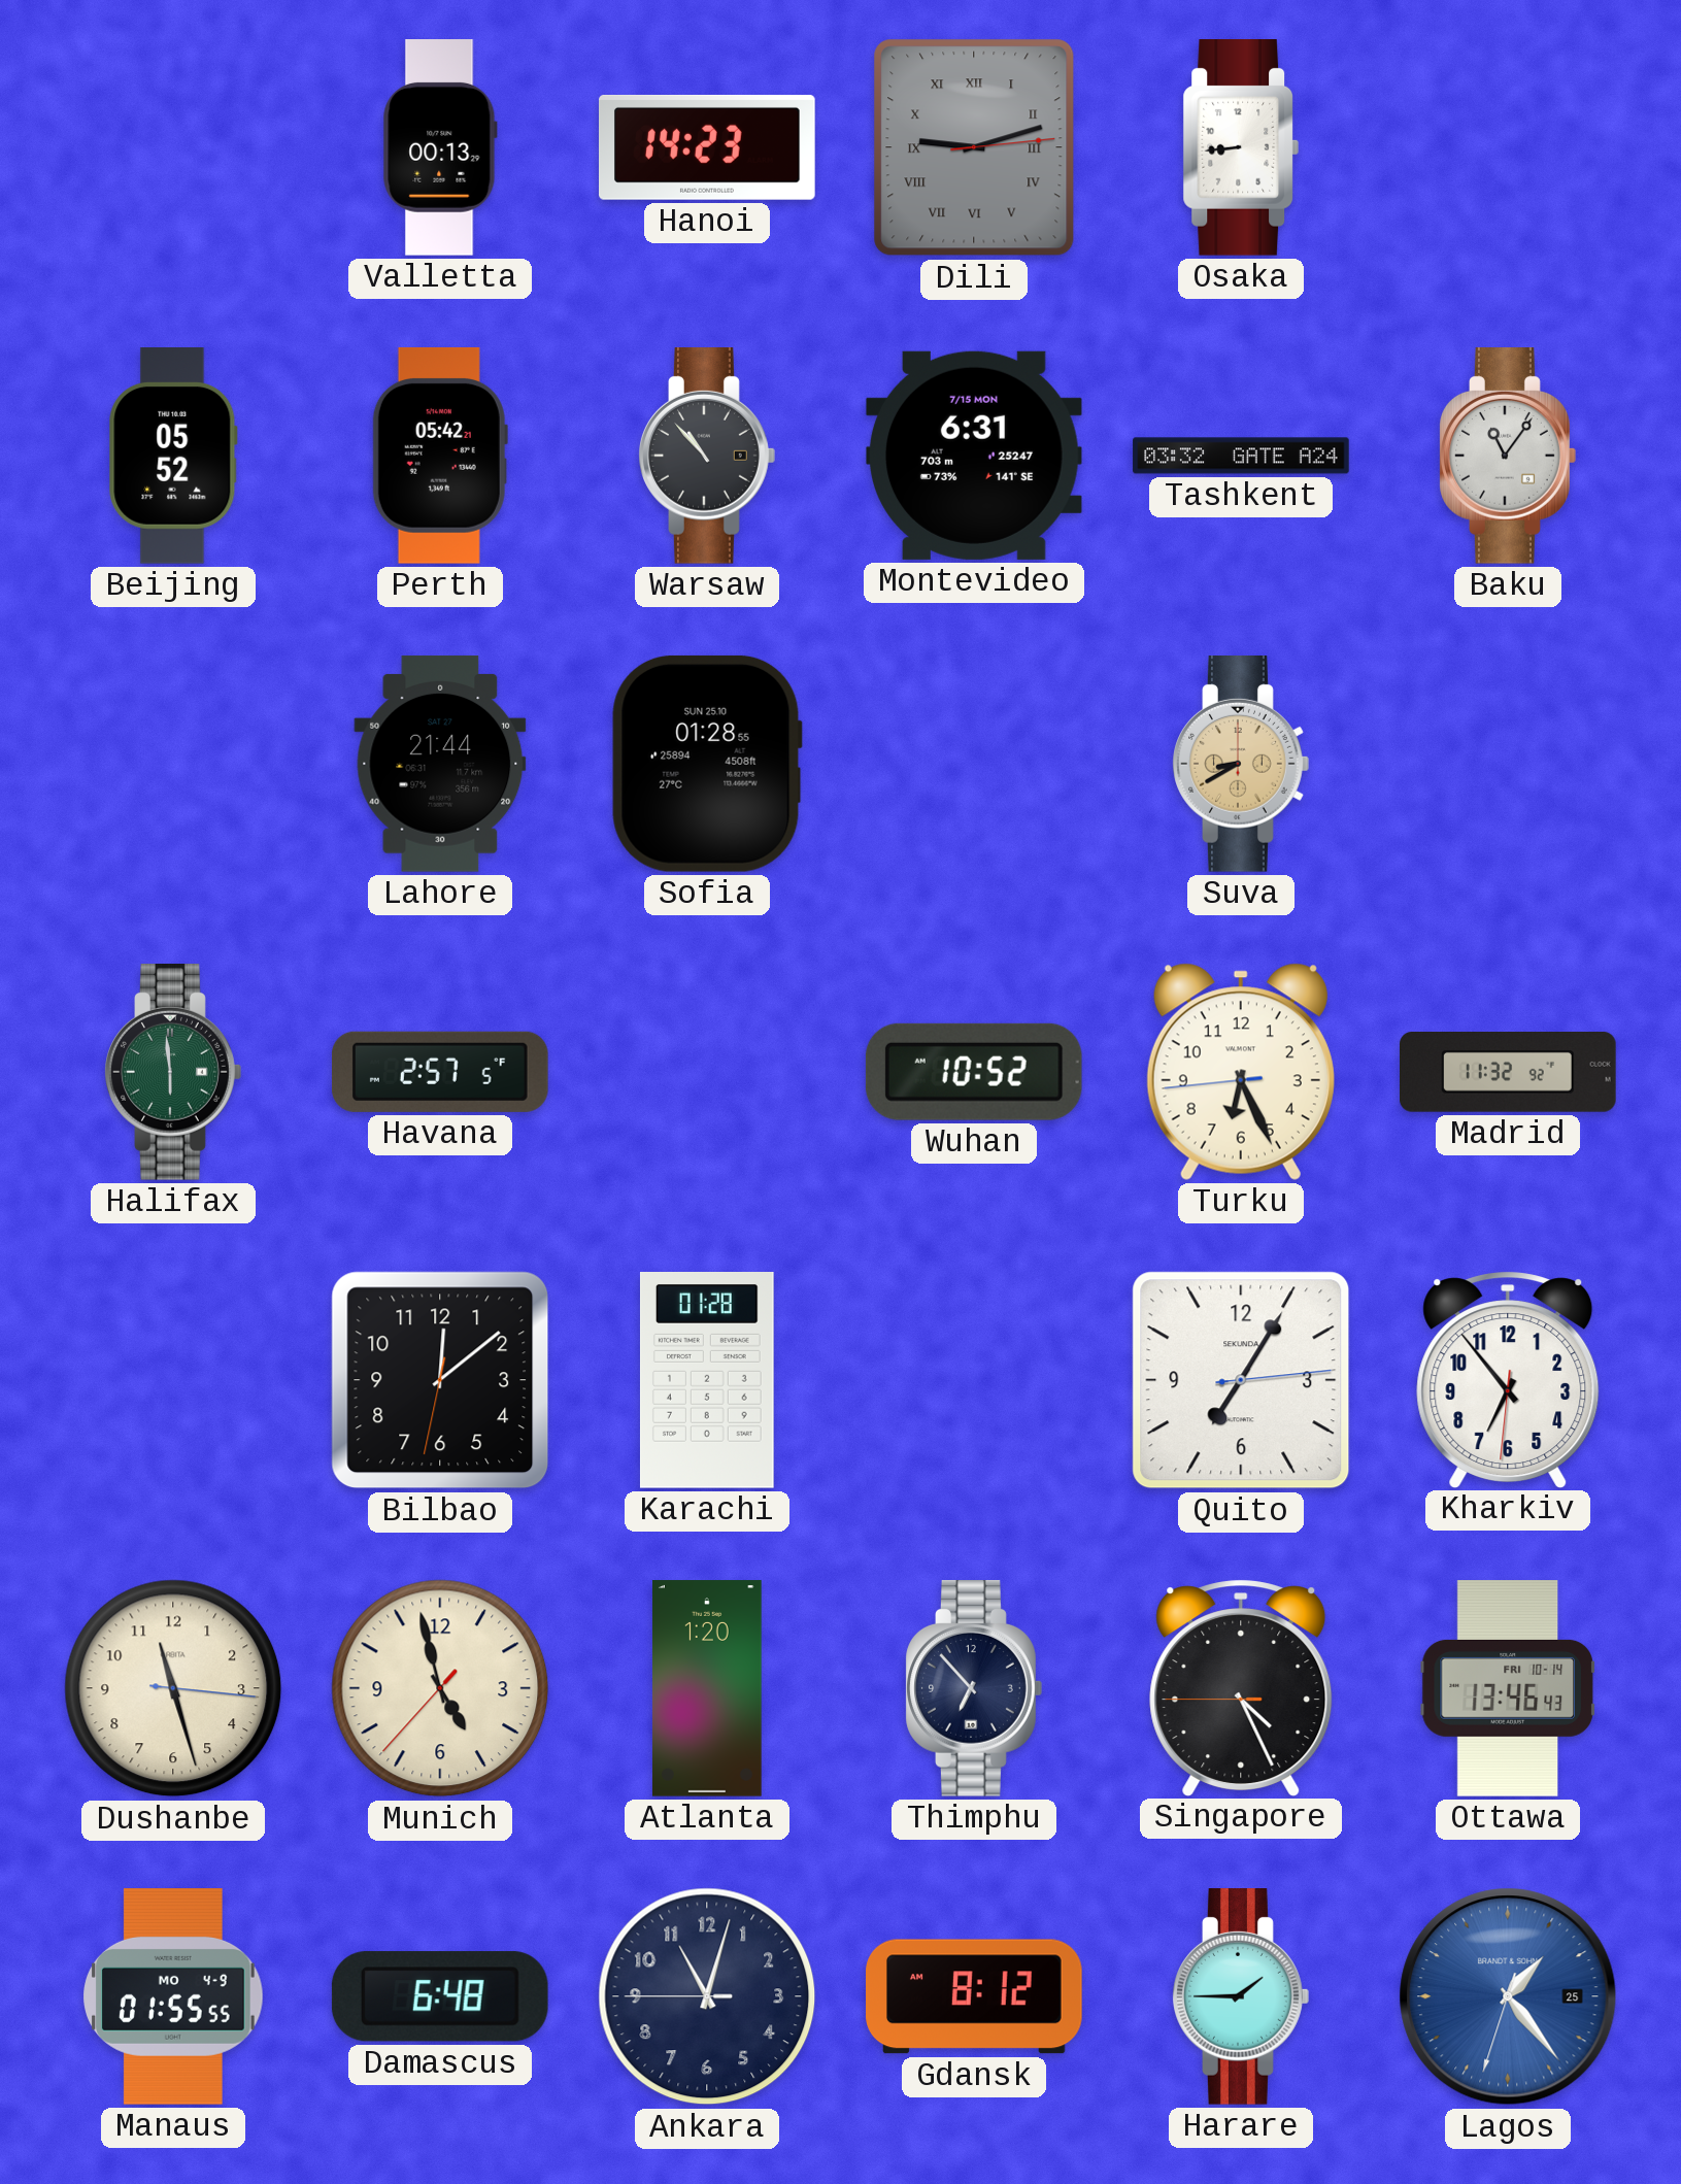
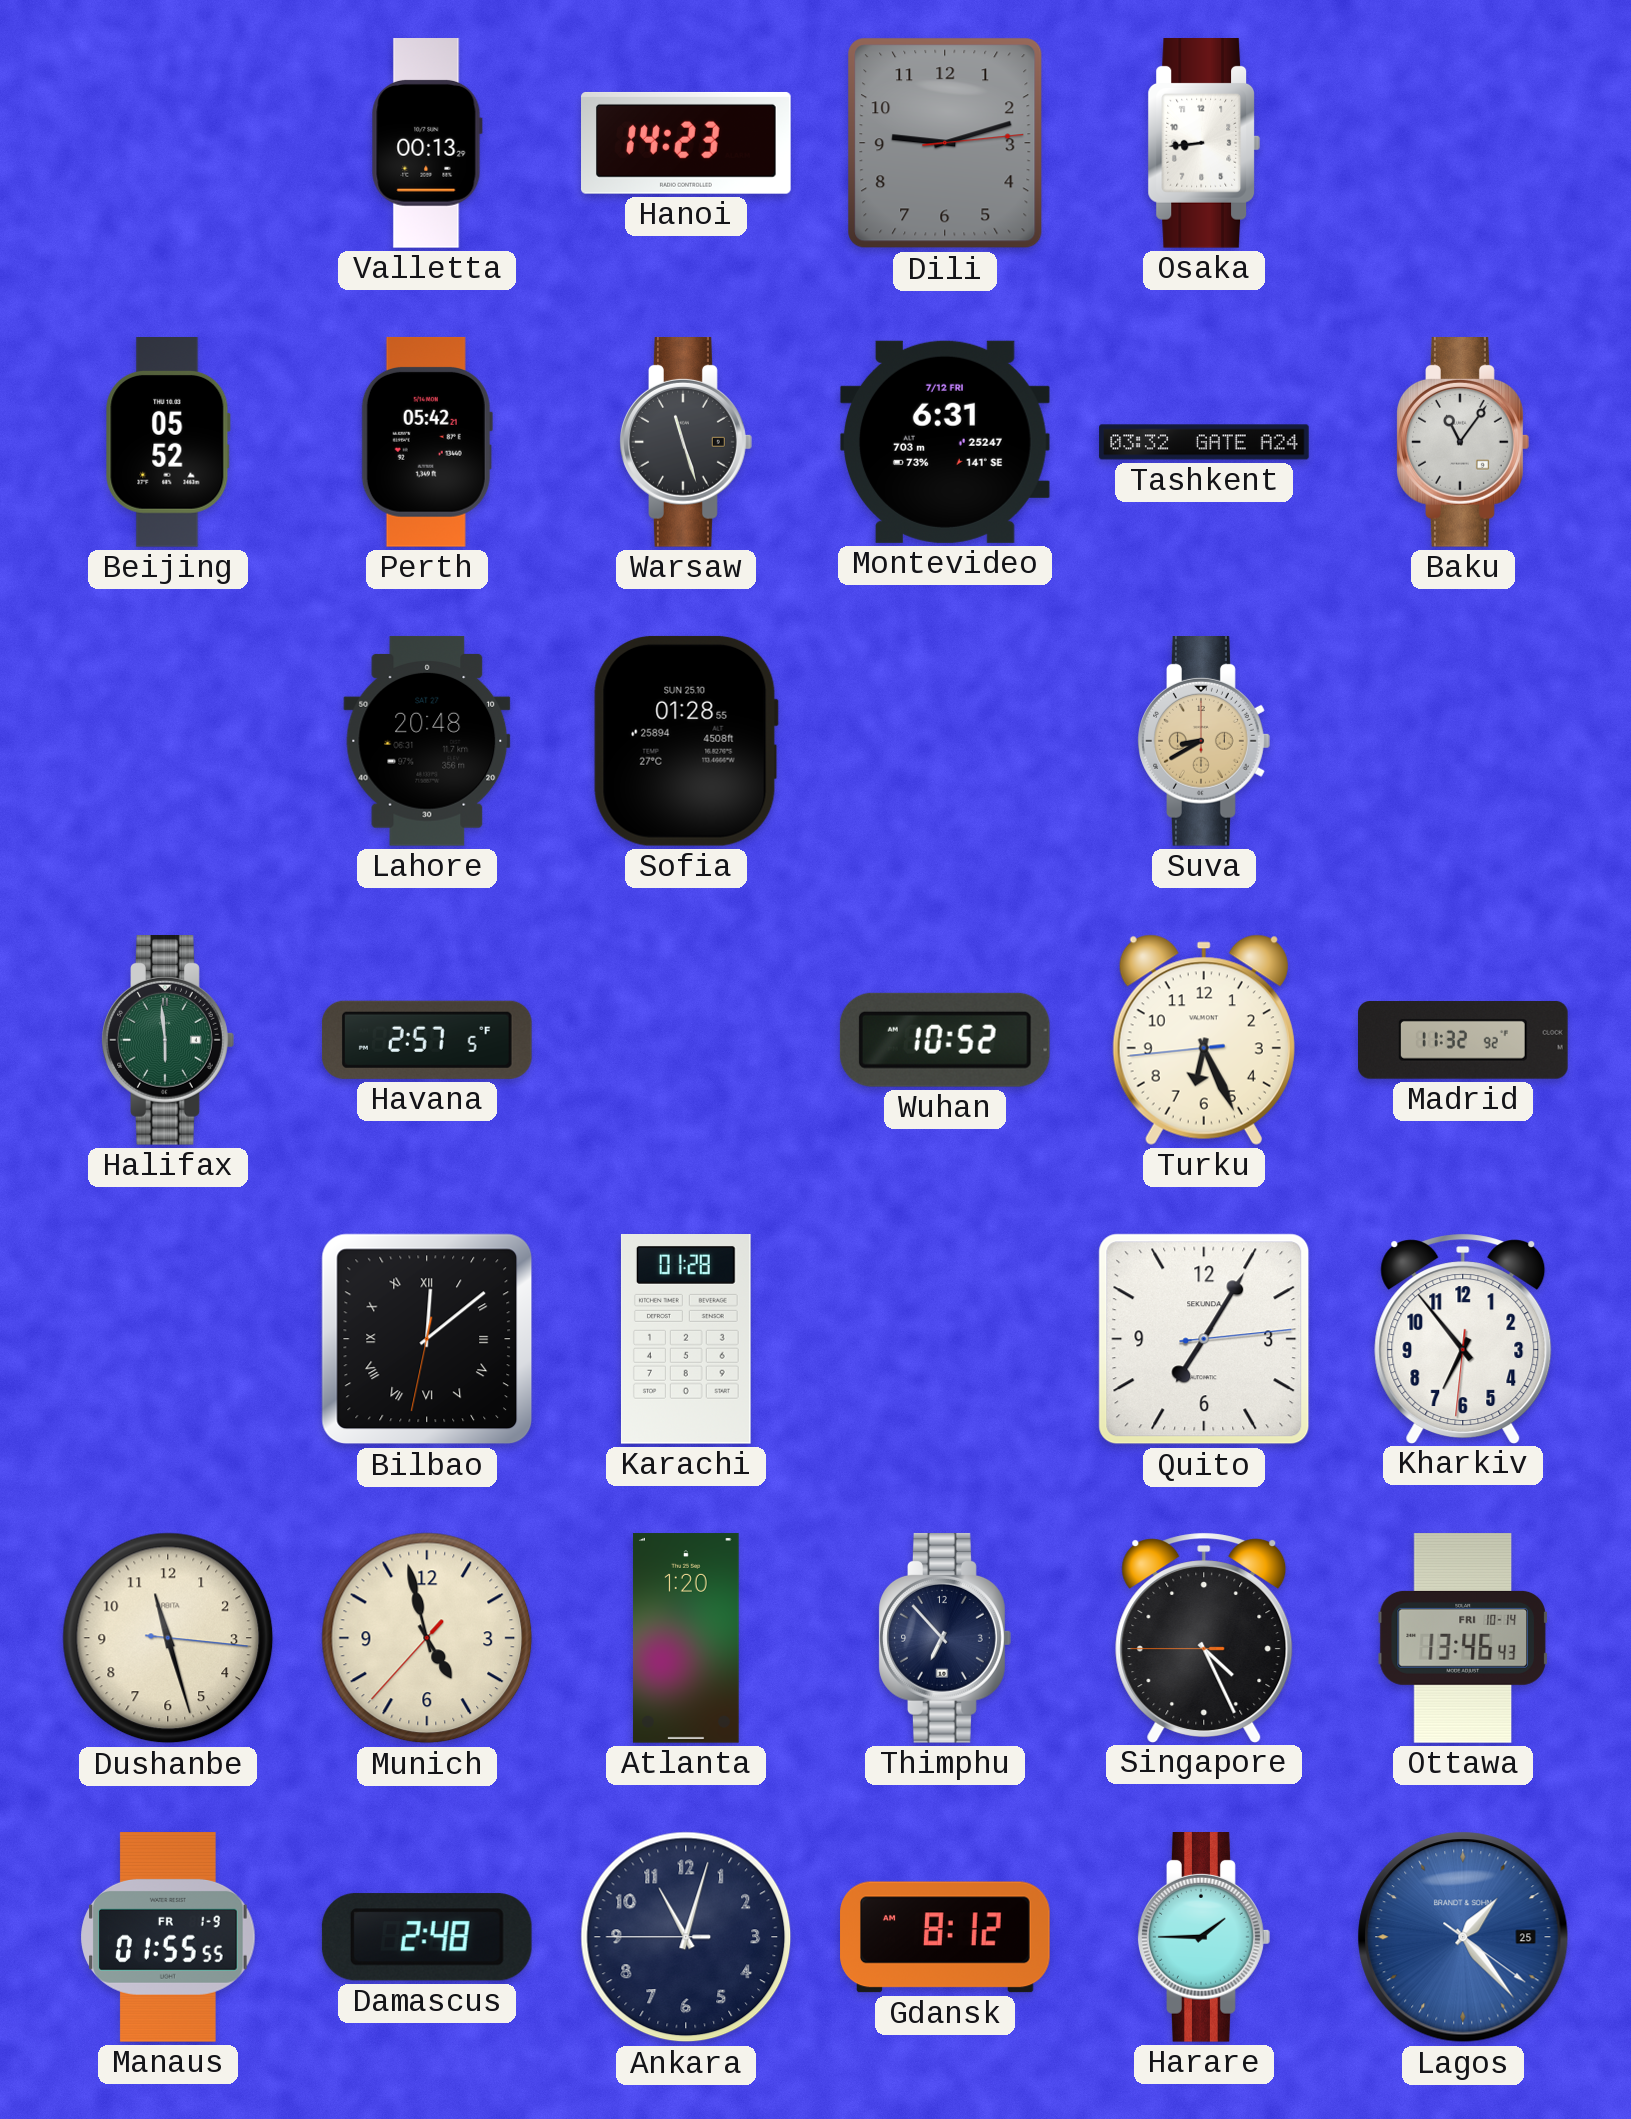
Dili numerals: Roman -> Arabic
Warsaw: 10:53 -> 11:27
Montevideo date: 7/15 MON -> 7/12 FRI
Lahore: 21:44 -> 20:48
Bilbao numerals: Arabic -> Roman
Manaus date: MO 4-9 -> FR 1-9
Damascus: 6:48 -> 2:48
Lagos: 1:23:33 -> 1:23:21
